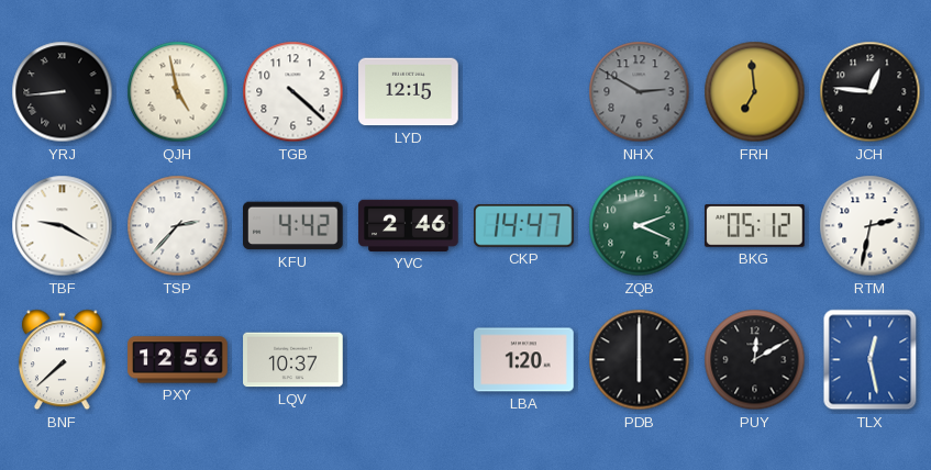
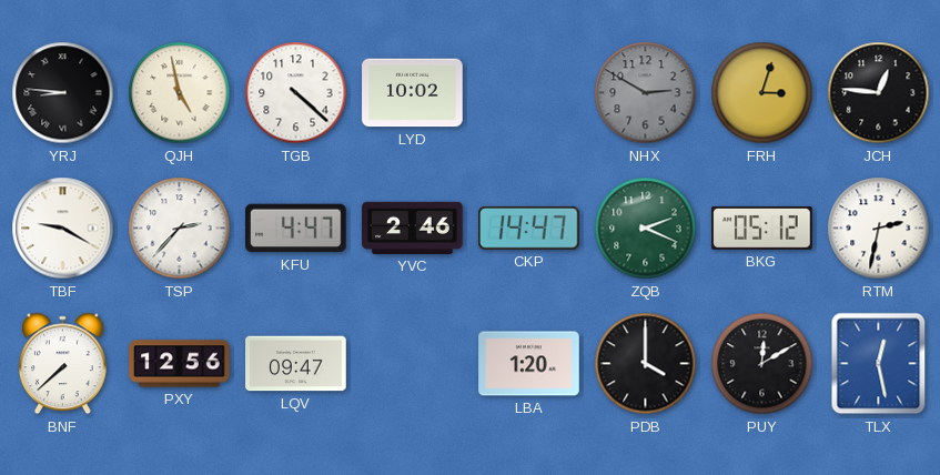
YRJ: 8:44 -> 8:46
LYD: 12:15 -> 10:02
FRH: 6:59 -> 3:03
KFU: 4:42 -> 4:47
LQV: 10:37 -> 09:47
PDB: 6:00 -> 4:00
